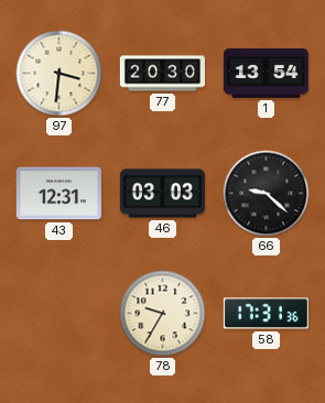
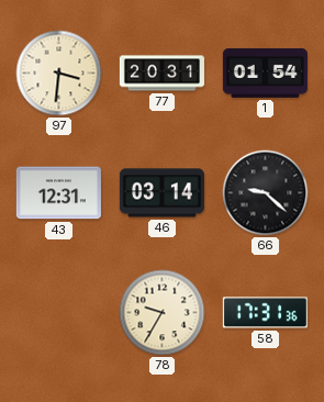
77: 20:30 -> 20:31
1: 13:54 -> 01:54
46: 03:03 -> 03:14
